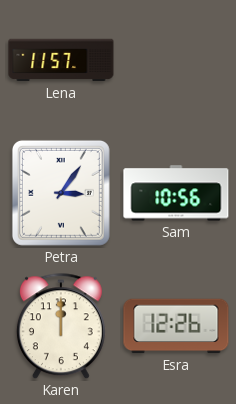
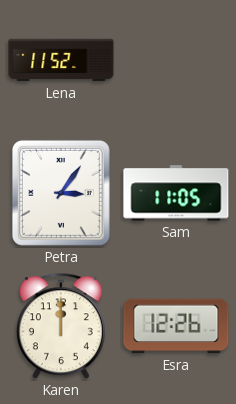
Lena: 11:57 -> 11:52
Sam: 10:56 -> 11:05
